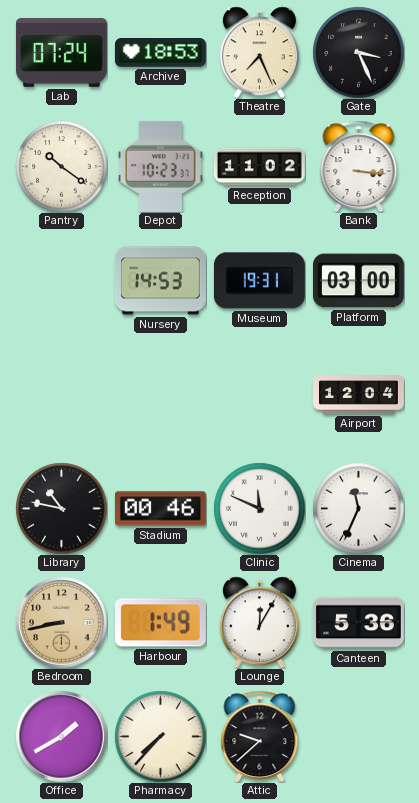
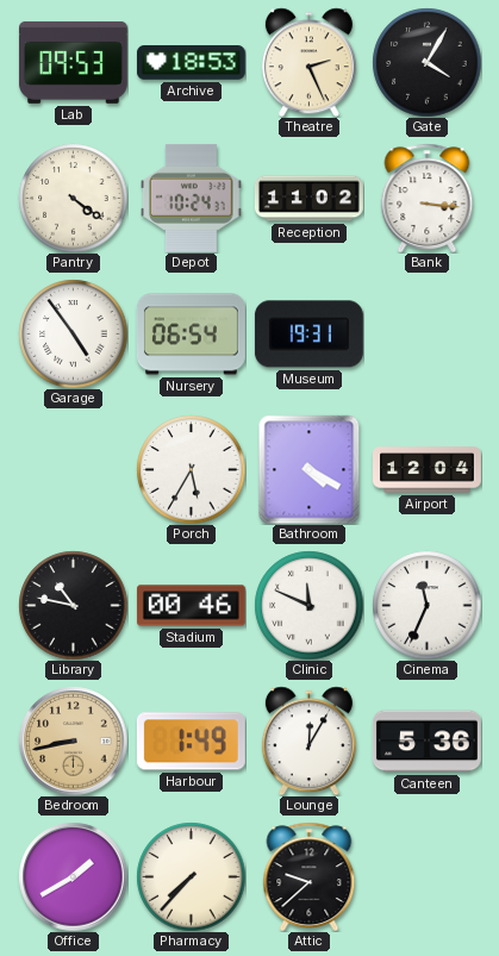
Lab: 07:24 -> 09:53
Theatre: 7:26 -> 2:26
Gate: 3:26 -> 4:05
Pantry: 10:21 -> 4:21
Depot: 10:23 -> 10:24
Garage: none -> 4:54
Nursery: 14:53 -> 06:54
Platform: 03:00 -> none
Porch: none -> 5:35
Bathroom: none -> 4:20
